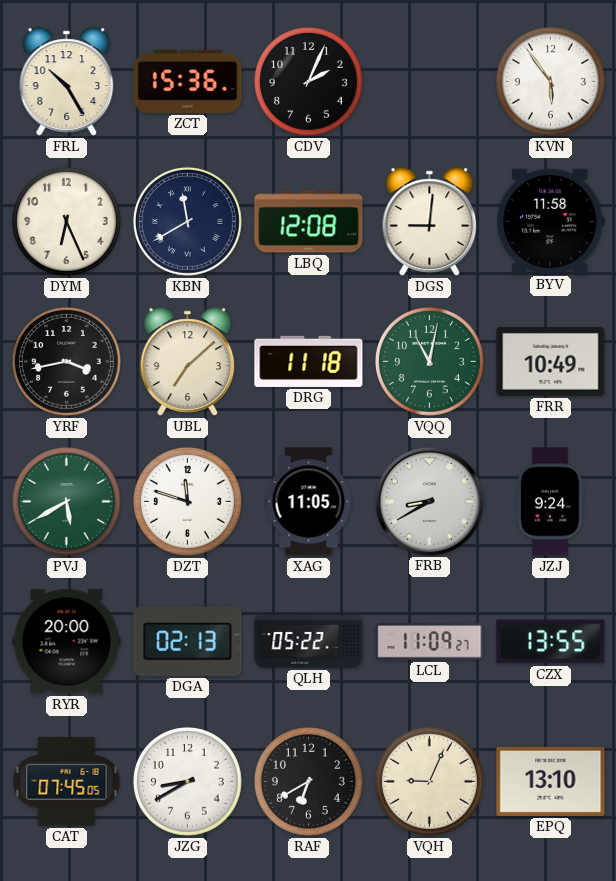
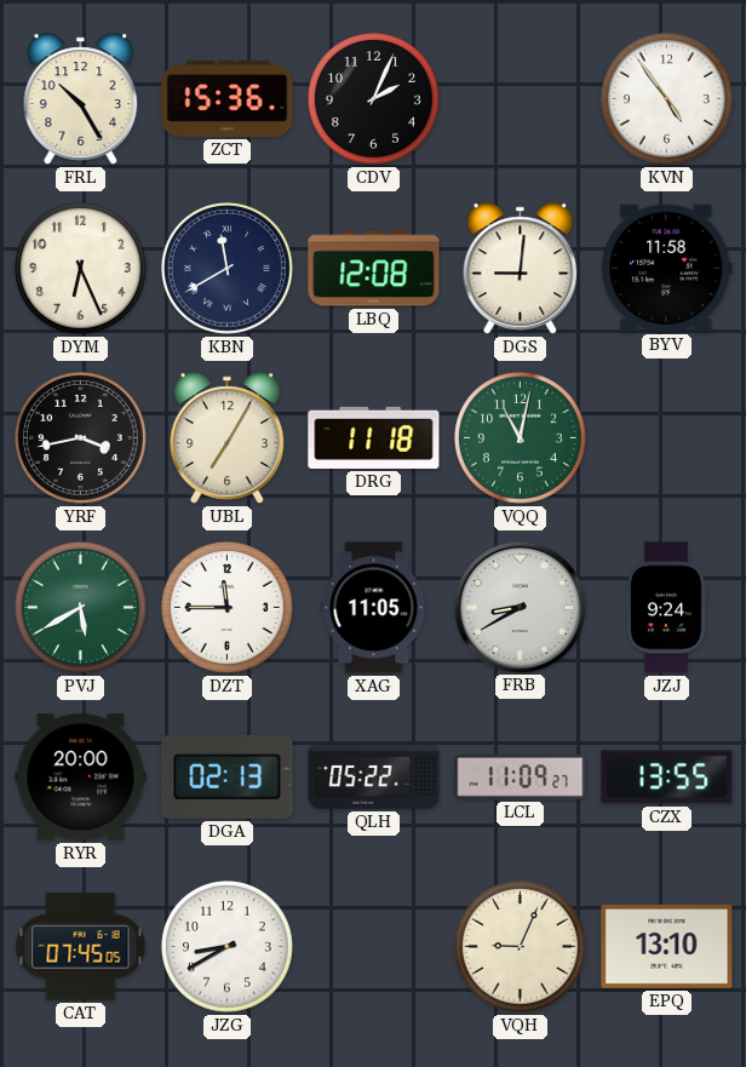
KVN: 5:54 -> 4:54
UBL: 7:08 -> 7:05
FRR: 10:49 -> none
DZT: 11:48 -> 11:45
RAF: 6:40 -> none
